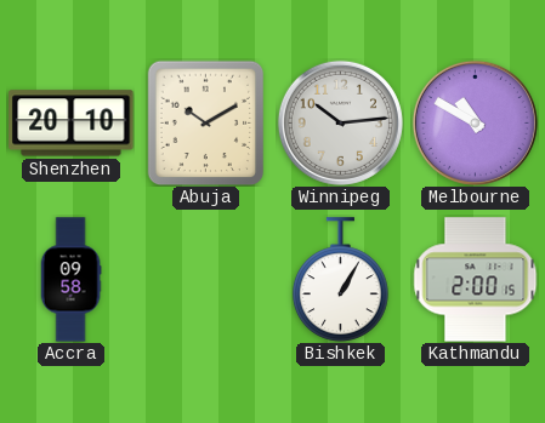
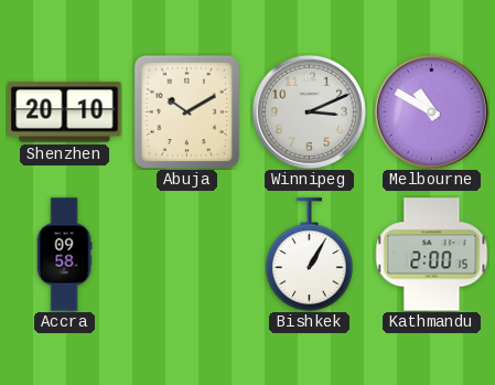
Winnipeg: 10:14 -> 3:11
